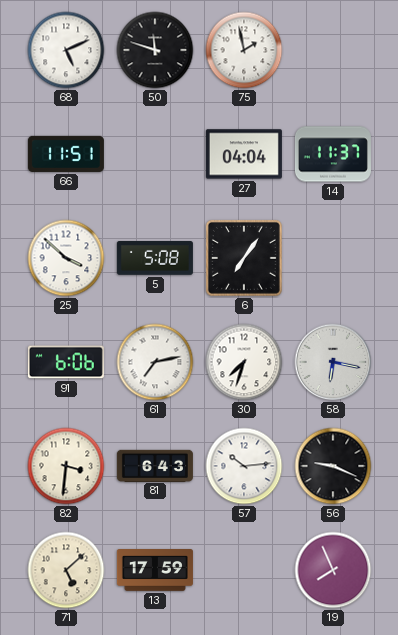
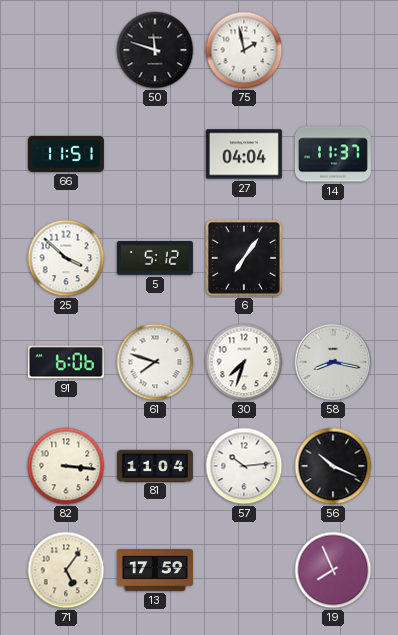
68: 5:11 -> none
5: 5:08 -> 5:12
61: 7:13 -> 7:48
58: 6:17 -> 8:17
82: 3:31 -> 3:16
81: 6:43 -> 11:04
56: 9:19 -> 10:19
71: 5:08 -> 5:06
